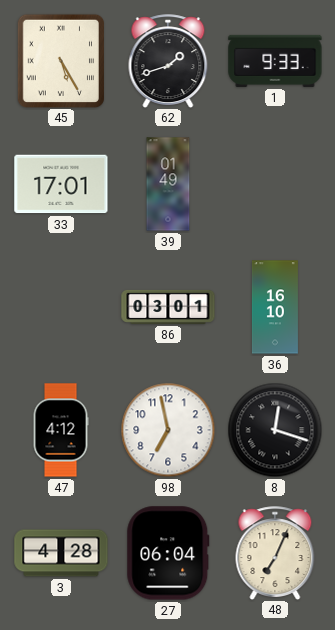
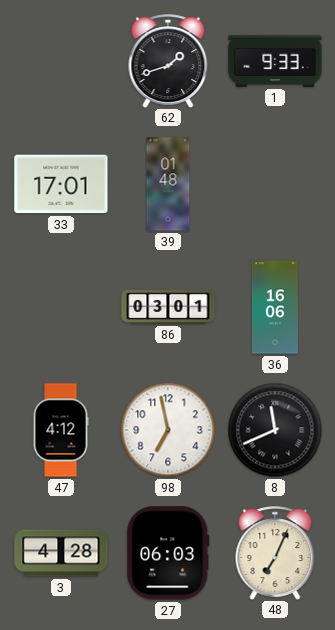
45: 5:25 -> none
39: 01:49 -> 01:48
36: 16:10 -> 16:06
8: 12:18 -> 11:41
27: 06:04 -> 06:03
